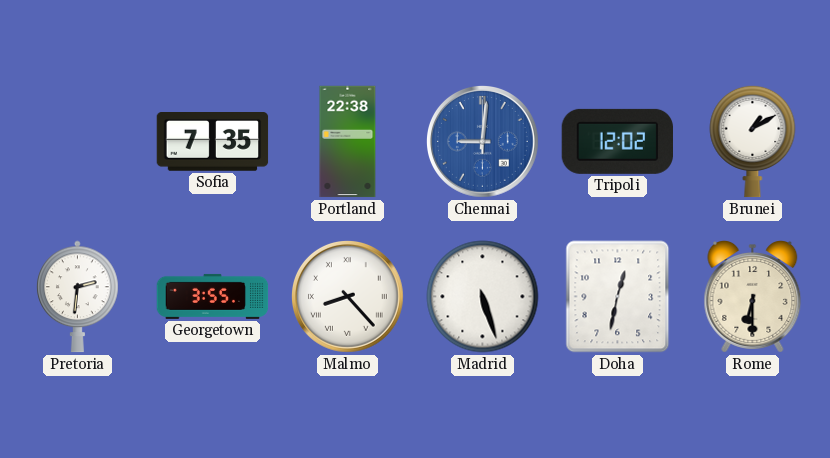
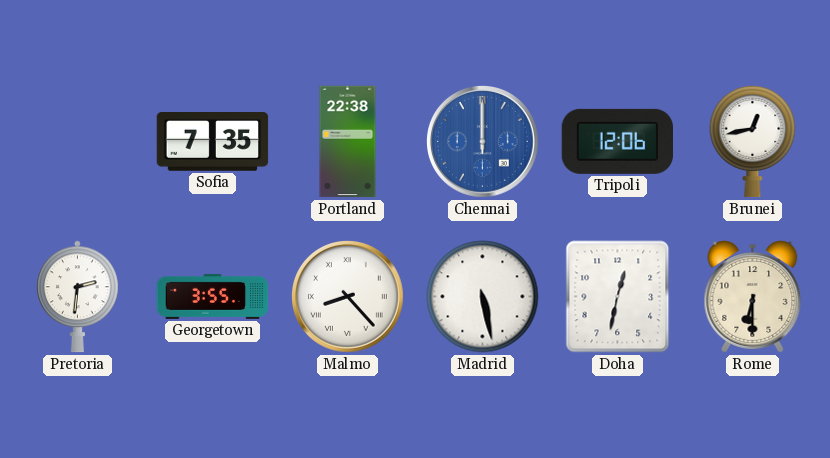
Chennai: 9:01 -> 12:00
Tripoli: 12:02 -> 12:06
Brunei: 1:10 -> 12:43
Madrid: 5:27 -> 5:28
